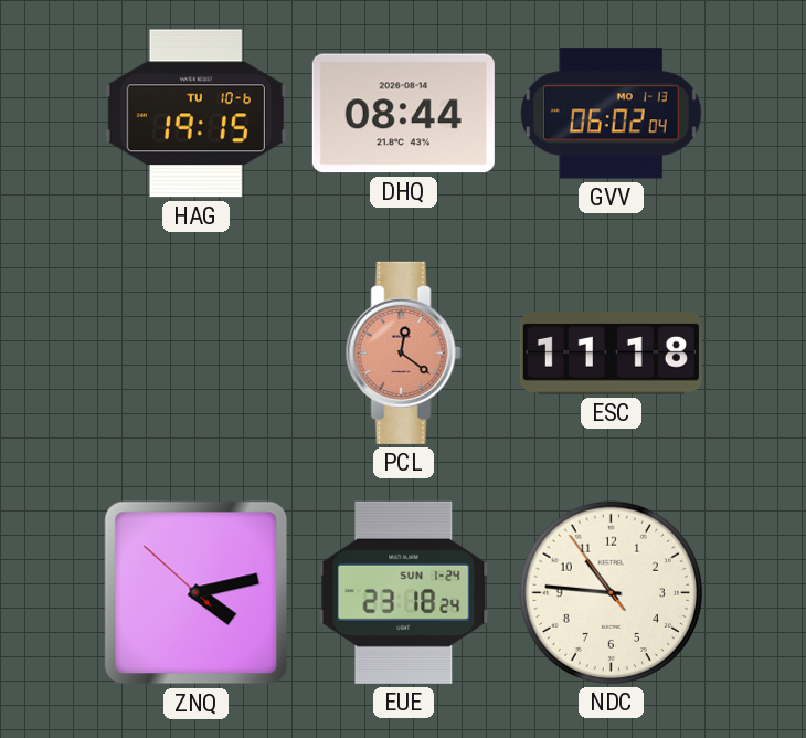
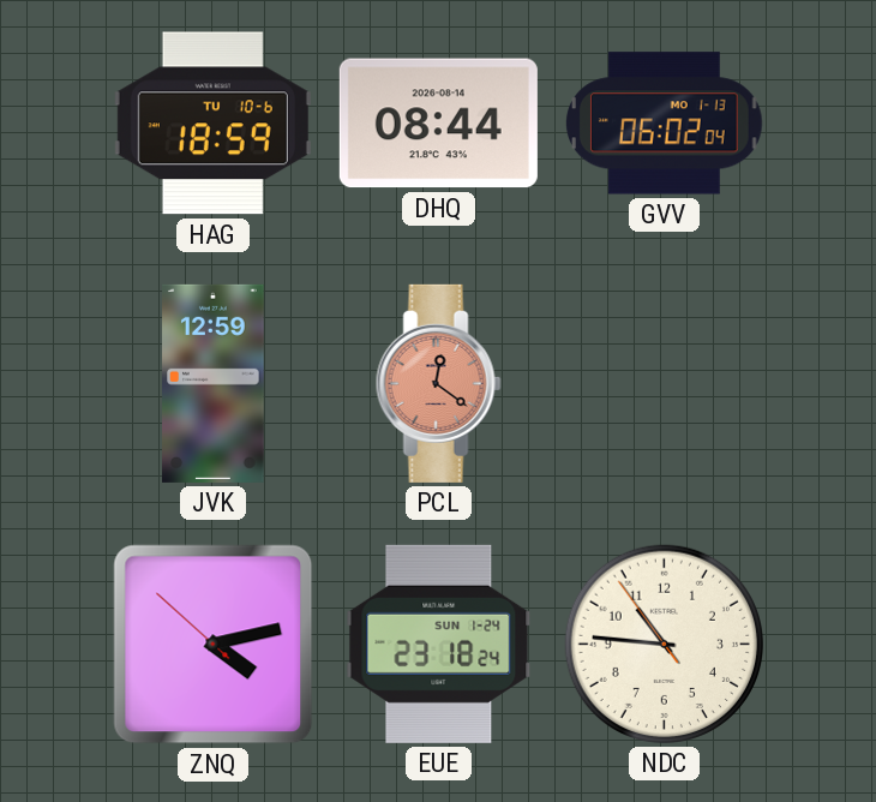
HAG: 19:15 -> 18:59
JVK: none -> 12:59
ESC: 11:18 -> none
